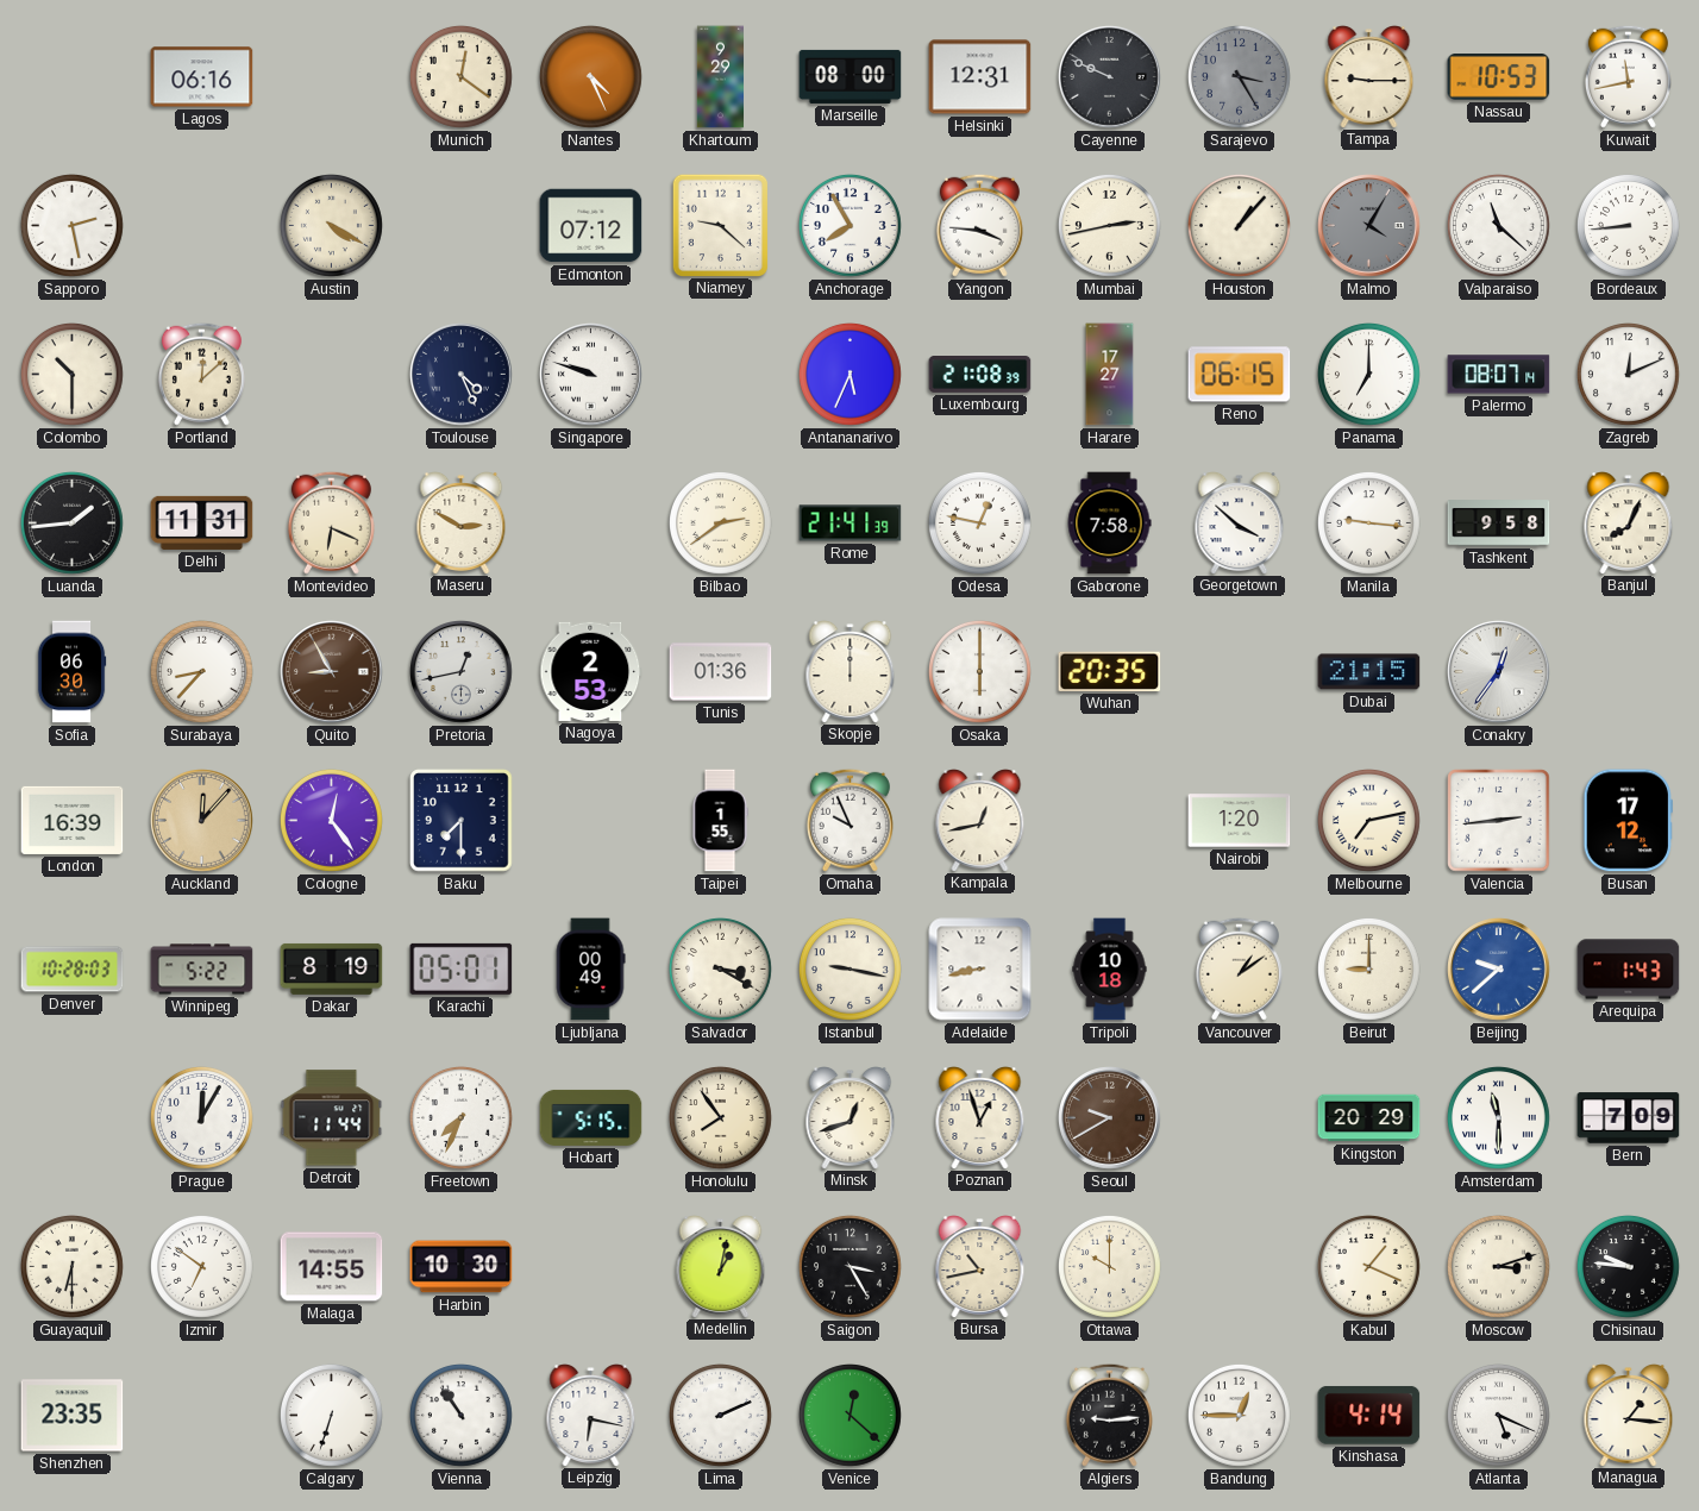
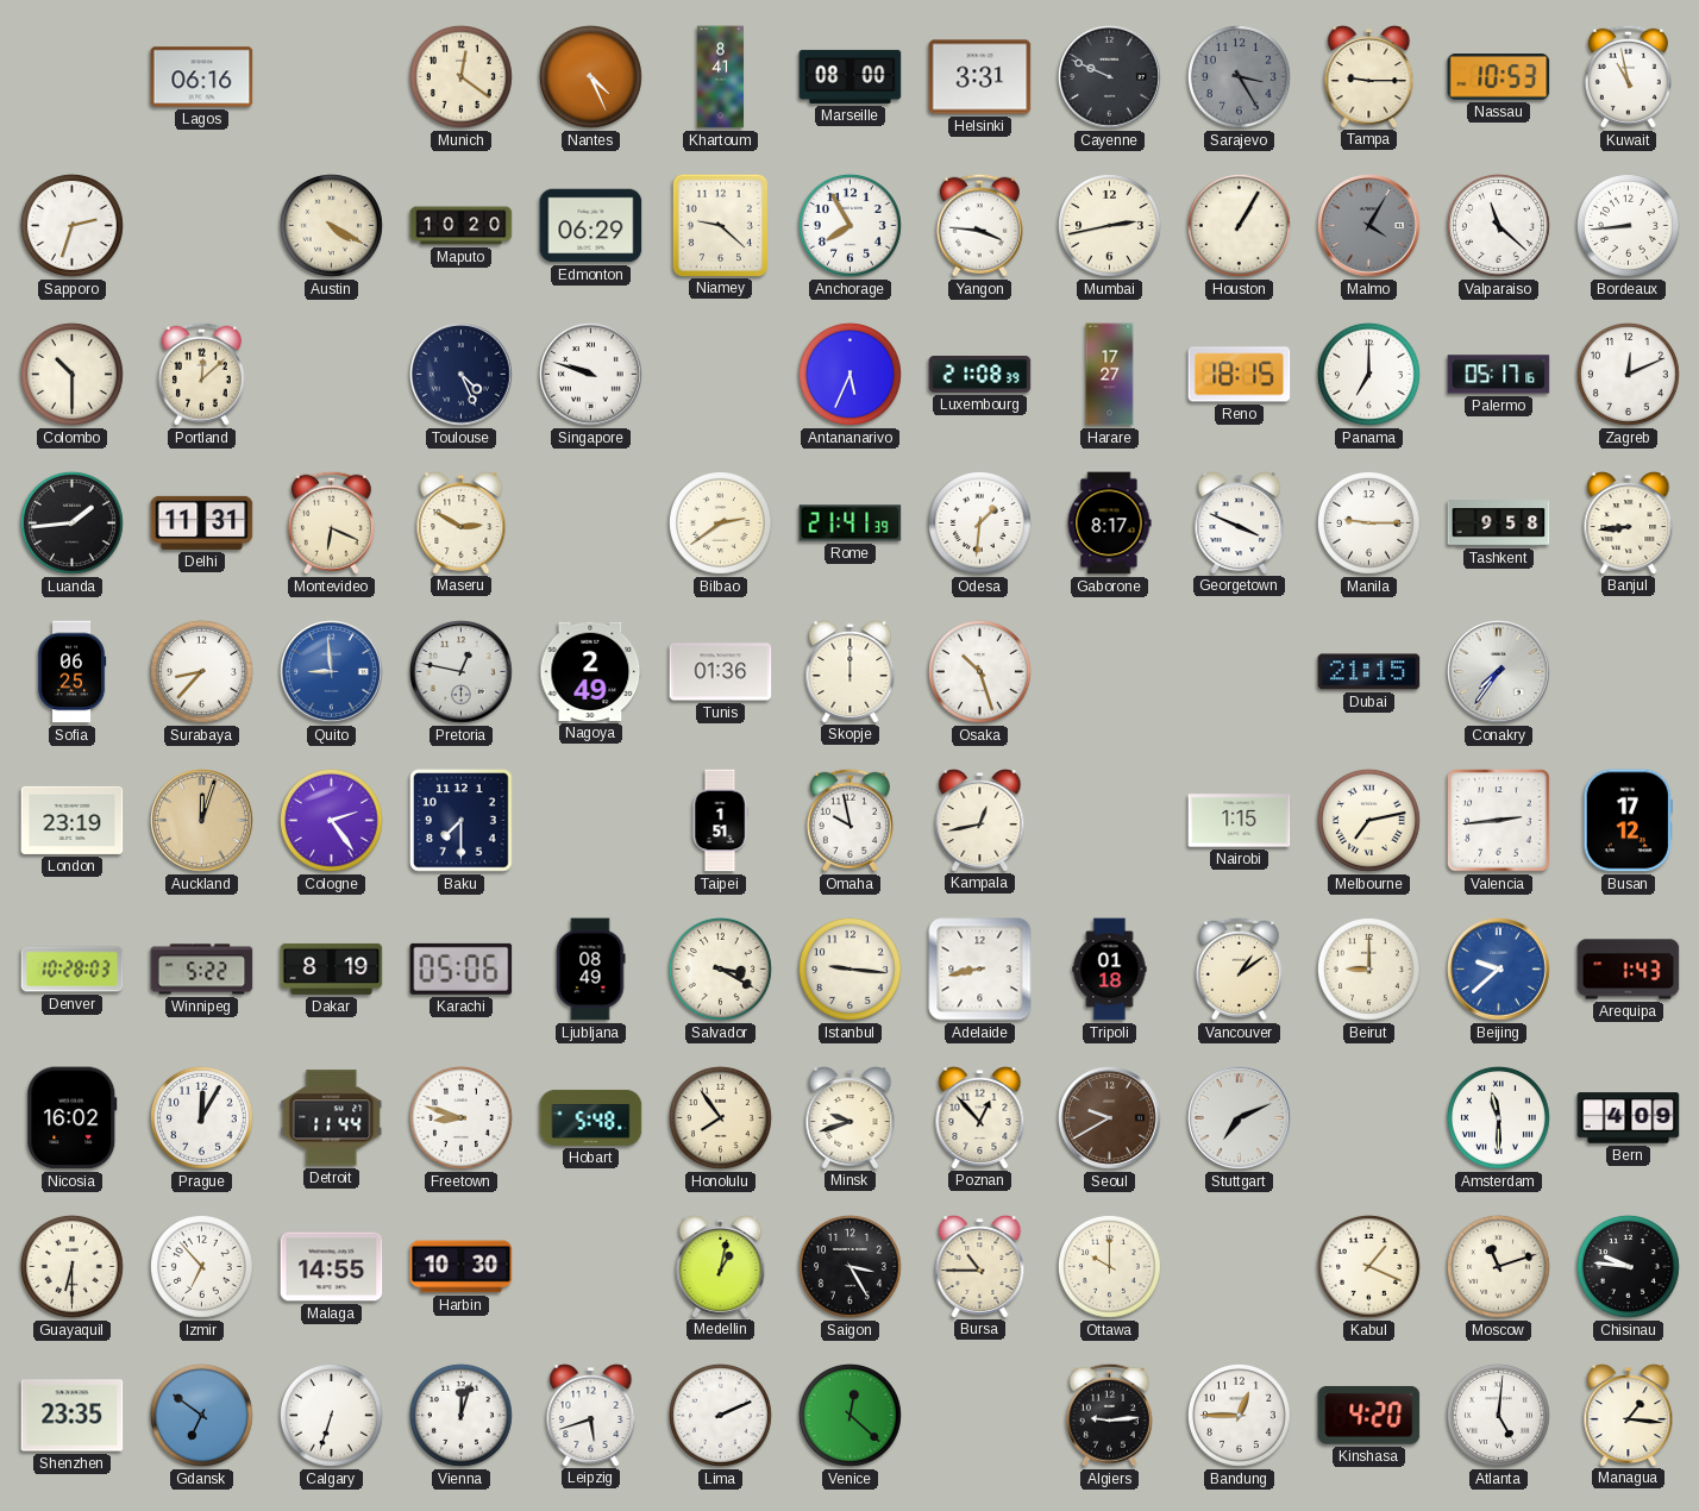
Khartoum: 9:29 -> 8:41
Helsinki: 12:31 -> 3:31
Kuwait: 11:43 -> 10:58
Sapporo: 2:28 -> 2:33
Maputo: none -> 10:20
Edmonton: 07:12 -> 06:29
Houston: 1:07 -> 1:05
Reno: 06:15 -> 18:15
Palermo: 08:07 -> 05:17
Odesa: 12:47 -> 1:31
Gaborone: 7:58 -> 8:17
Georgetown: 3:52 -> 3:49
Manila: 9:16 -> 9:15
Banjul: 8:04 -> 8:44
Sofia: 06:30 -> 06:25
Quito: 8:55 -> 8:59
Quito dial: brown -> blue
Pretoria: 12:43 -> 12:47
Nagoya: 2:53 -> 2:49
Osaka: 6:00 -> 10:27
Wuhan: 20:35 -> none
Conakry: 12:36 -> 7:36
London: 16:39 -> 23:19
Auckland: 12:07 -> 12:03
Cologne: 12:24 -> 2:24
Taipei: 1:55 -> 1:51
Omaha: 9:56 -> 9:58
Nairobi: 1:20 -> 1:15
Karachi: 05:01 -> 05:06
Ljubljana: 00:49 -> 08:49
Istanbul: 9:17 -> 9:16
Tripoli: 10:18 -> 01:18
Nicosia: none -> 16:02
Freetown: 7:34 -> 8:48
Hobart: 5:15 -> 5:48
Minsk: 12:42 -> 9:42
Poznan: 12:57 -> 12:53
Stuttgart: none -> 7:11
Kingston: 20:29 -> none
Bern: 7:09 -> 4:09
Izmir: 6:51 -> 6:53
Bursa: 10:43 -> 10:45
Moscow: 3:12 -> 11:12
Gdansk: none -> 6:51
Vienna: 10:54 -> 12:03
Leipzig: 6:17 -> 5:42
Kinshasa: 4:14 -> 4:20
Atlanta: 5:19 -> 5:01
